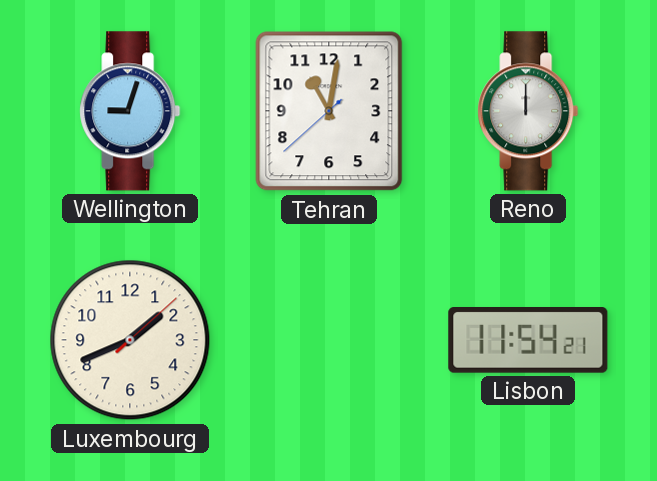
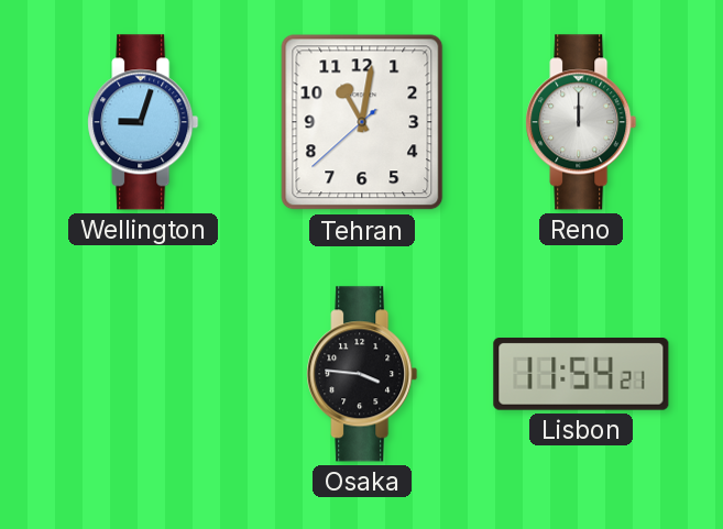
Luxembourg: 1:41 -> none
Osaka: none -> 3:46
